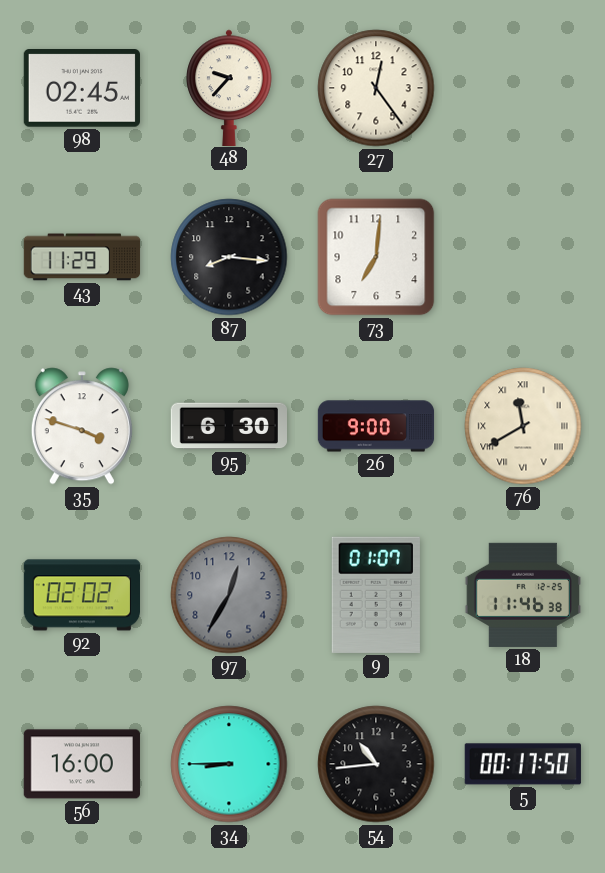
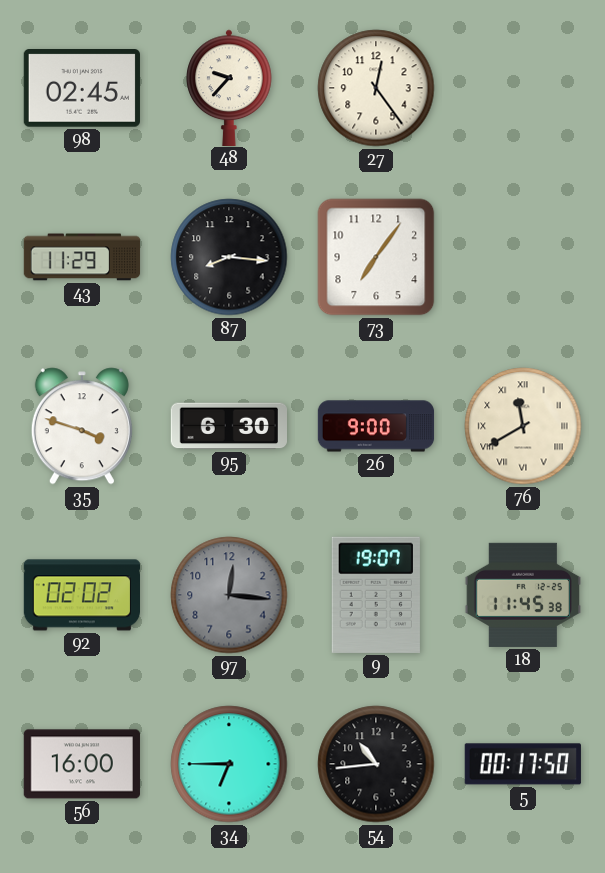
73: 7:01 -> 7:06
97: 12:35 -> 12:16
9: 01:07 -> 19:07
18: 11:46 -> 11:45
34: 8:45 -> 6:45
